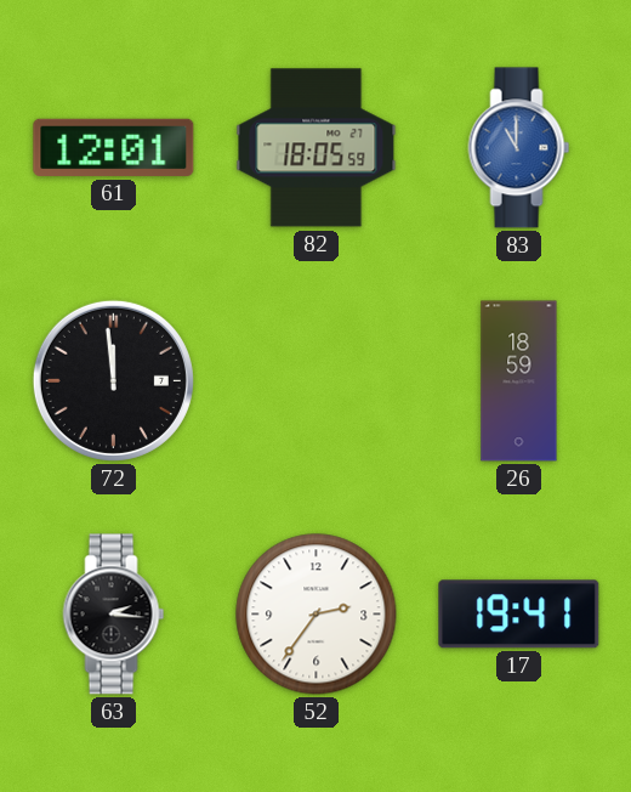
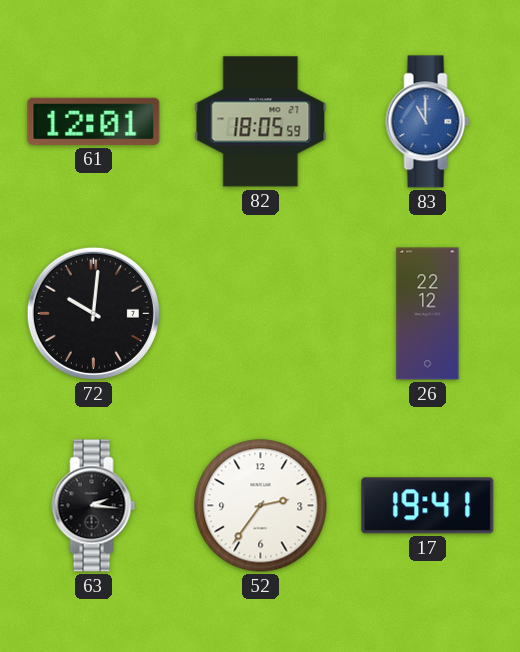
72: 11:59 -> 10:01
26: 18:59 -> 22:12
